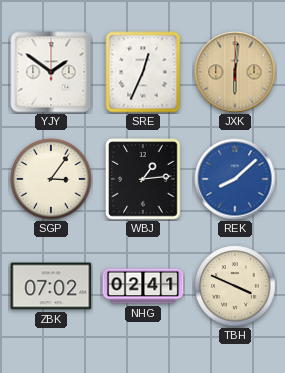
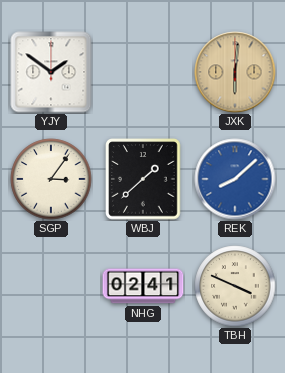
SRE: 12:34 -> none
WBJ: 1:14 -> 1:38
ZBK: 07:02 -> none
